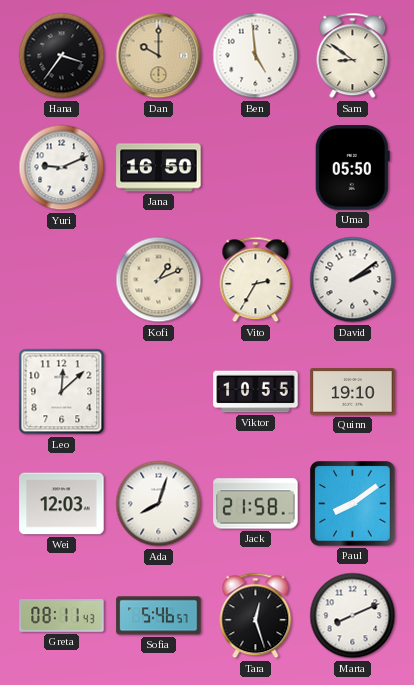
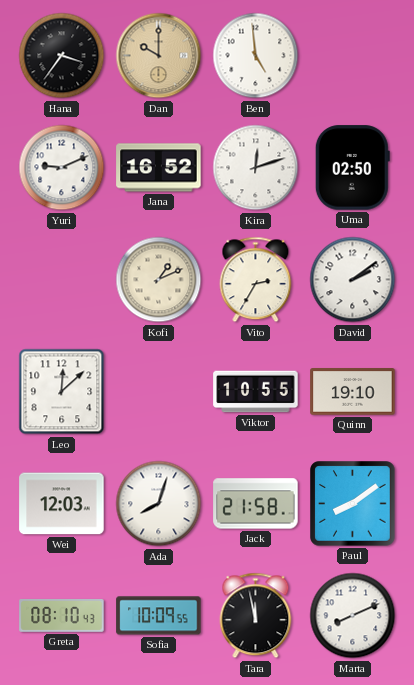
Sam: 8:51 -> none
Jana: 16:50 -> 16:52
Kira: none -> 12:12
Uma: 05:50 -> 02:50
Greta: 08:11 -> 08:10
Sofia: 5:46 -> 10:09
Tara: 12:27 -> 11:58
